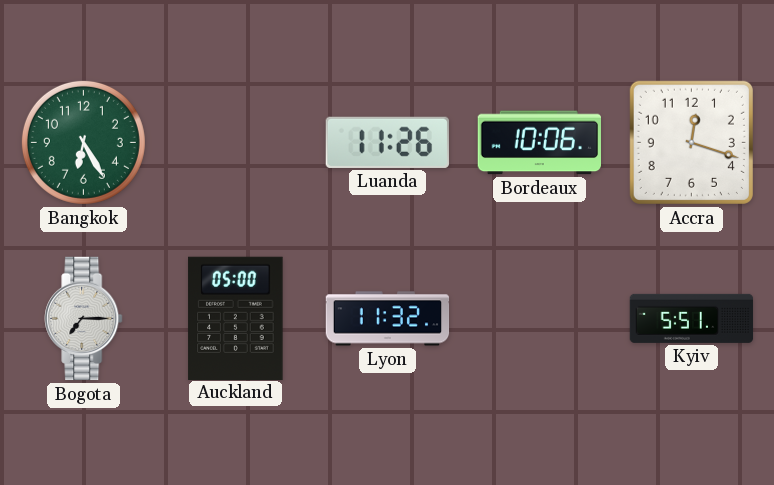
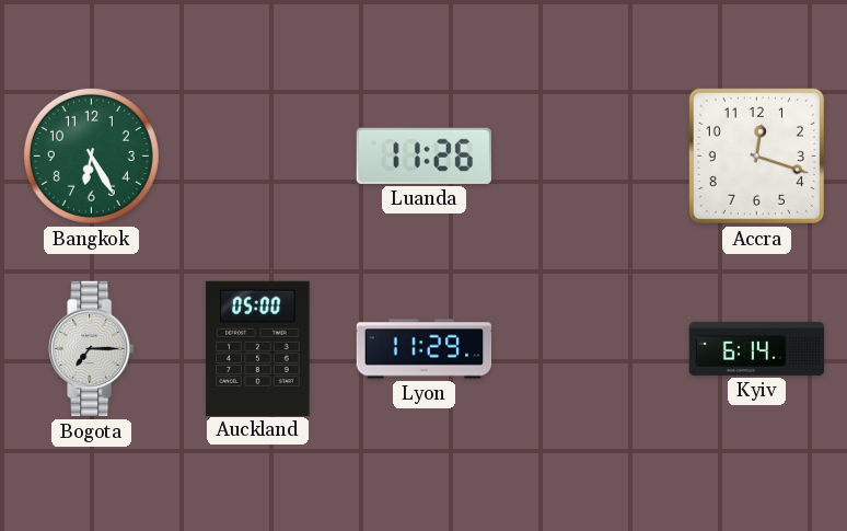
Bordeaux: 10:06 -> none
Lyon: 11:32 -> 11:29
Kyiv: 5:51 -> 6:14
